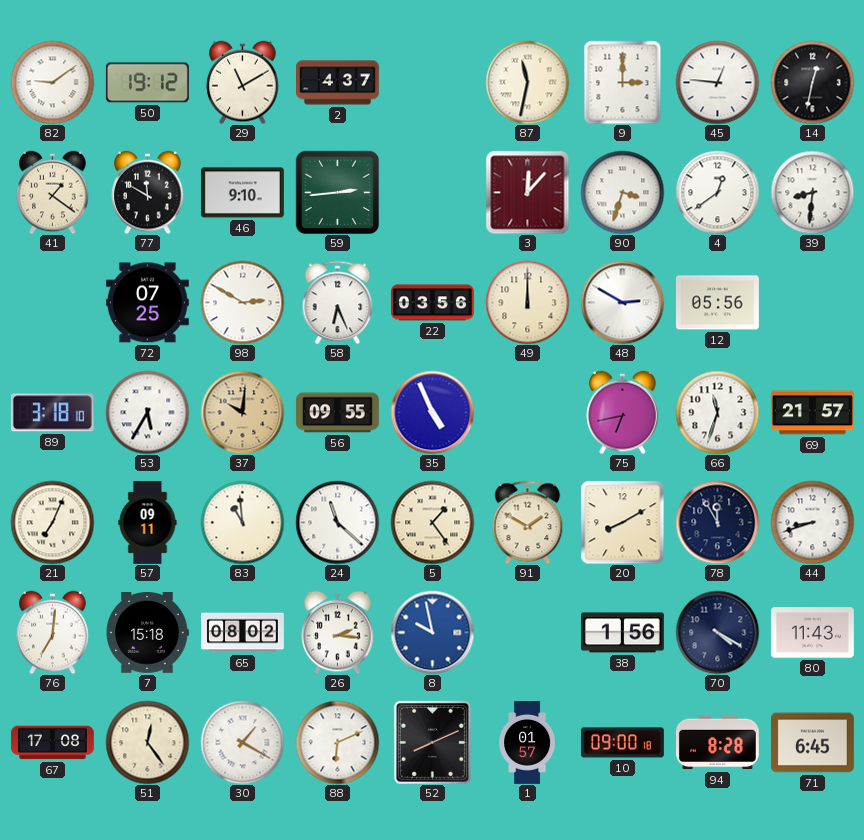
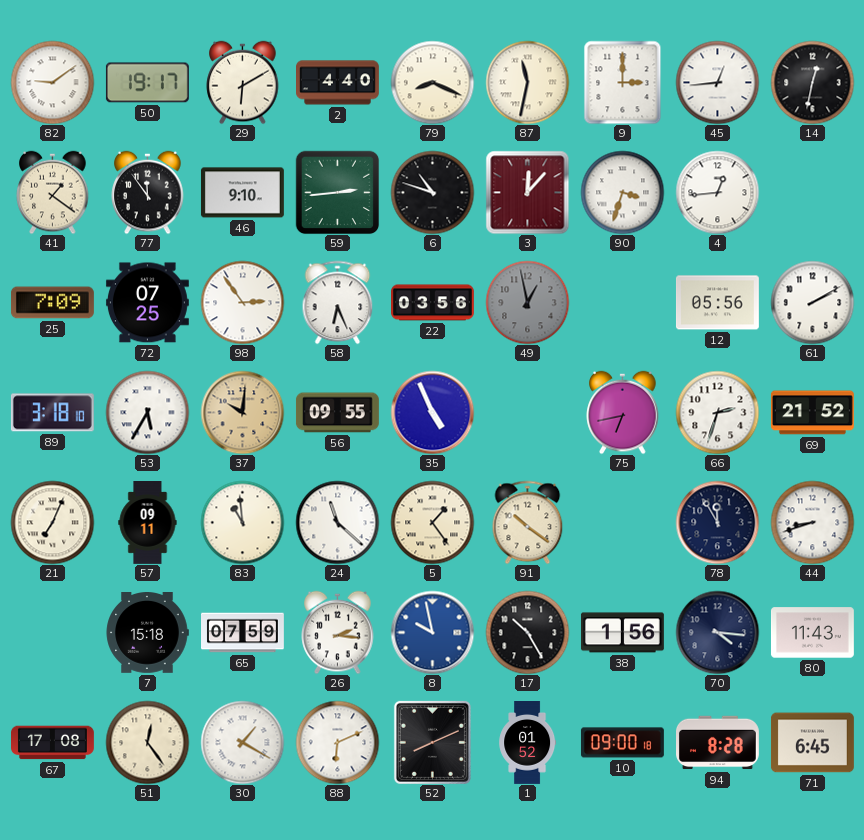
50: 19:12 -> 19:17
29: 11:10 -> 6:10
2: 4:37 -> 4:40
79: none -> 8:19
45: 12:46 -> 12:44
77: 11:50 -> 11:54
6: none -> 10:48
4: 12:39 -> 12:44
39: 8:31 -> none
25: none -> 7:09
98: 2:50 -> 2:54
49: 12:00 -> 12:58
49 dial: cream -> grey
48: 2:50 -> none
61: none -> 2:10
66: 11:33 -> 2:33
69: 21:57 -> 21:52
91: 1:50 -> 10:21
20: 8:10 -> none
76: 7:01 -> none
65: 08:02 -> 07:59
17: none -> 10:25
70: 4:20 -> 4:16
1: 01:57 -> 01:52
